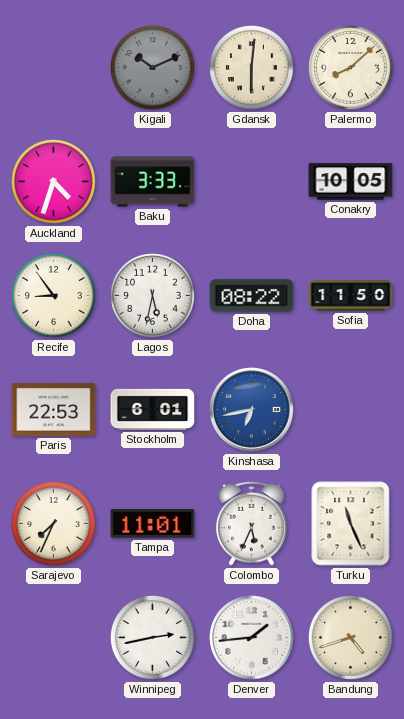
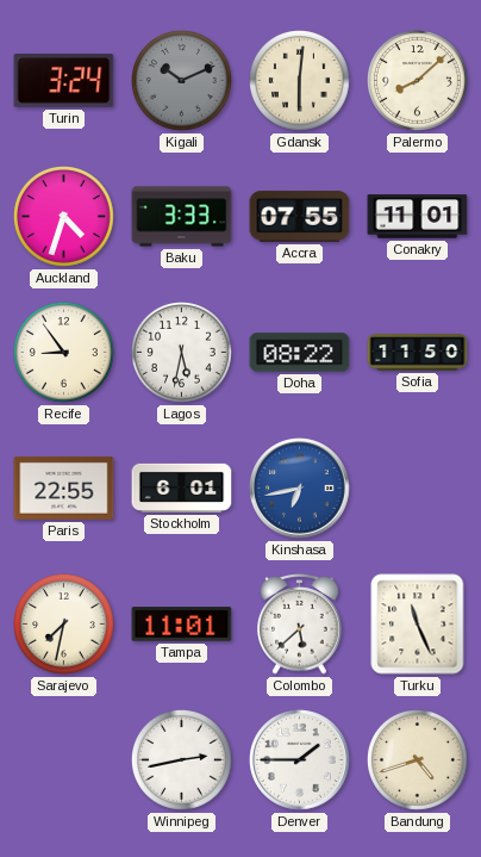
Turin: none -> 3:24
Accra: none -> 07:55
Conakry: 10:05 -> 11:01
Paris: 22:53 -> 22:55
Sarajevo: 7:34 -> 7:32
Colombo: 5:34 -> 5:38
Denver: 1:44 -> 1:45
